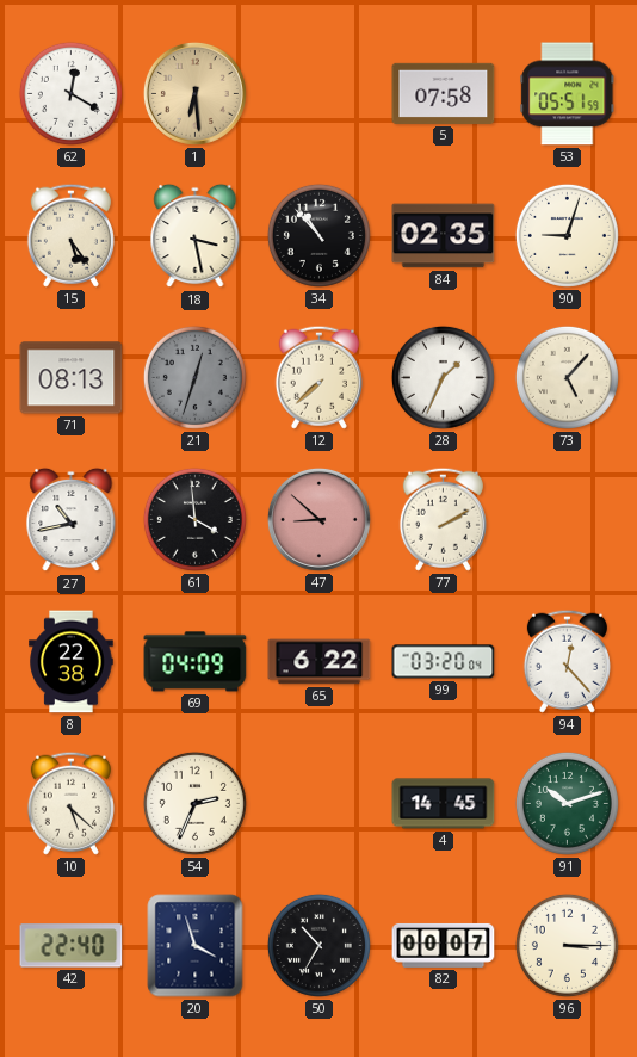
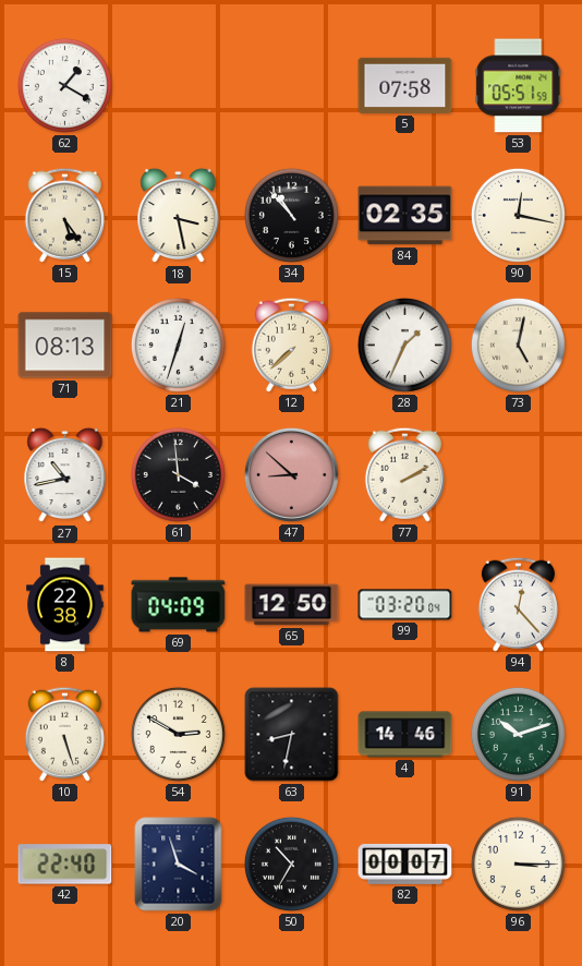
62: 12:20 -> 1:20
1: 6:29 -> none
90: 9:03 -> 12:17
21 dial: grey -> white
73: 5:07 -> 5:02
65: 6:22 -> 12:50
10: 5:22 -> 5:27
54: 2:34 -> 2:50
63: none -> 8:32
4: 14:45 -> 14:46
